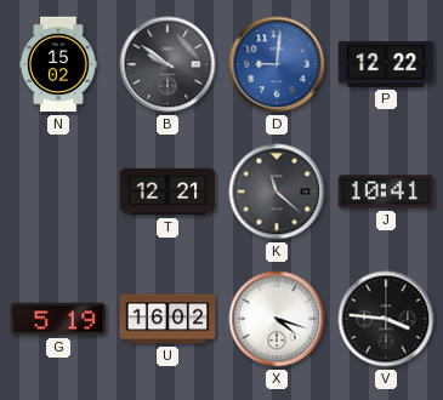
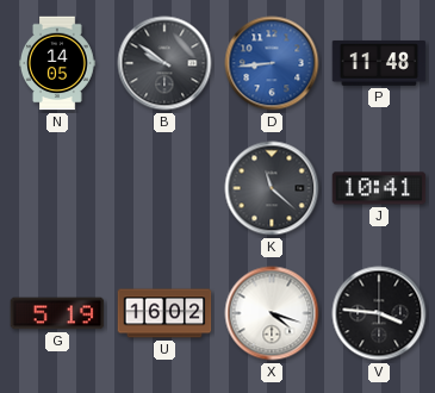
N: 15:02 -> 14:05
D: 9:01 -> 8:44
P: 12:22 -> 11:48
T: 12:21 -> none
